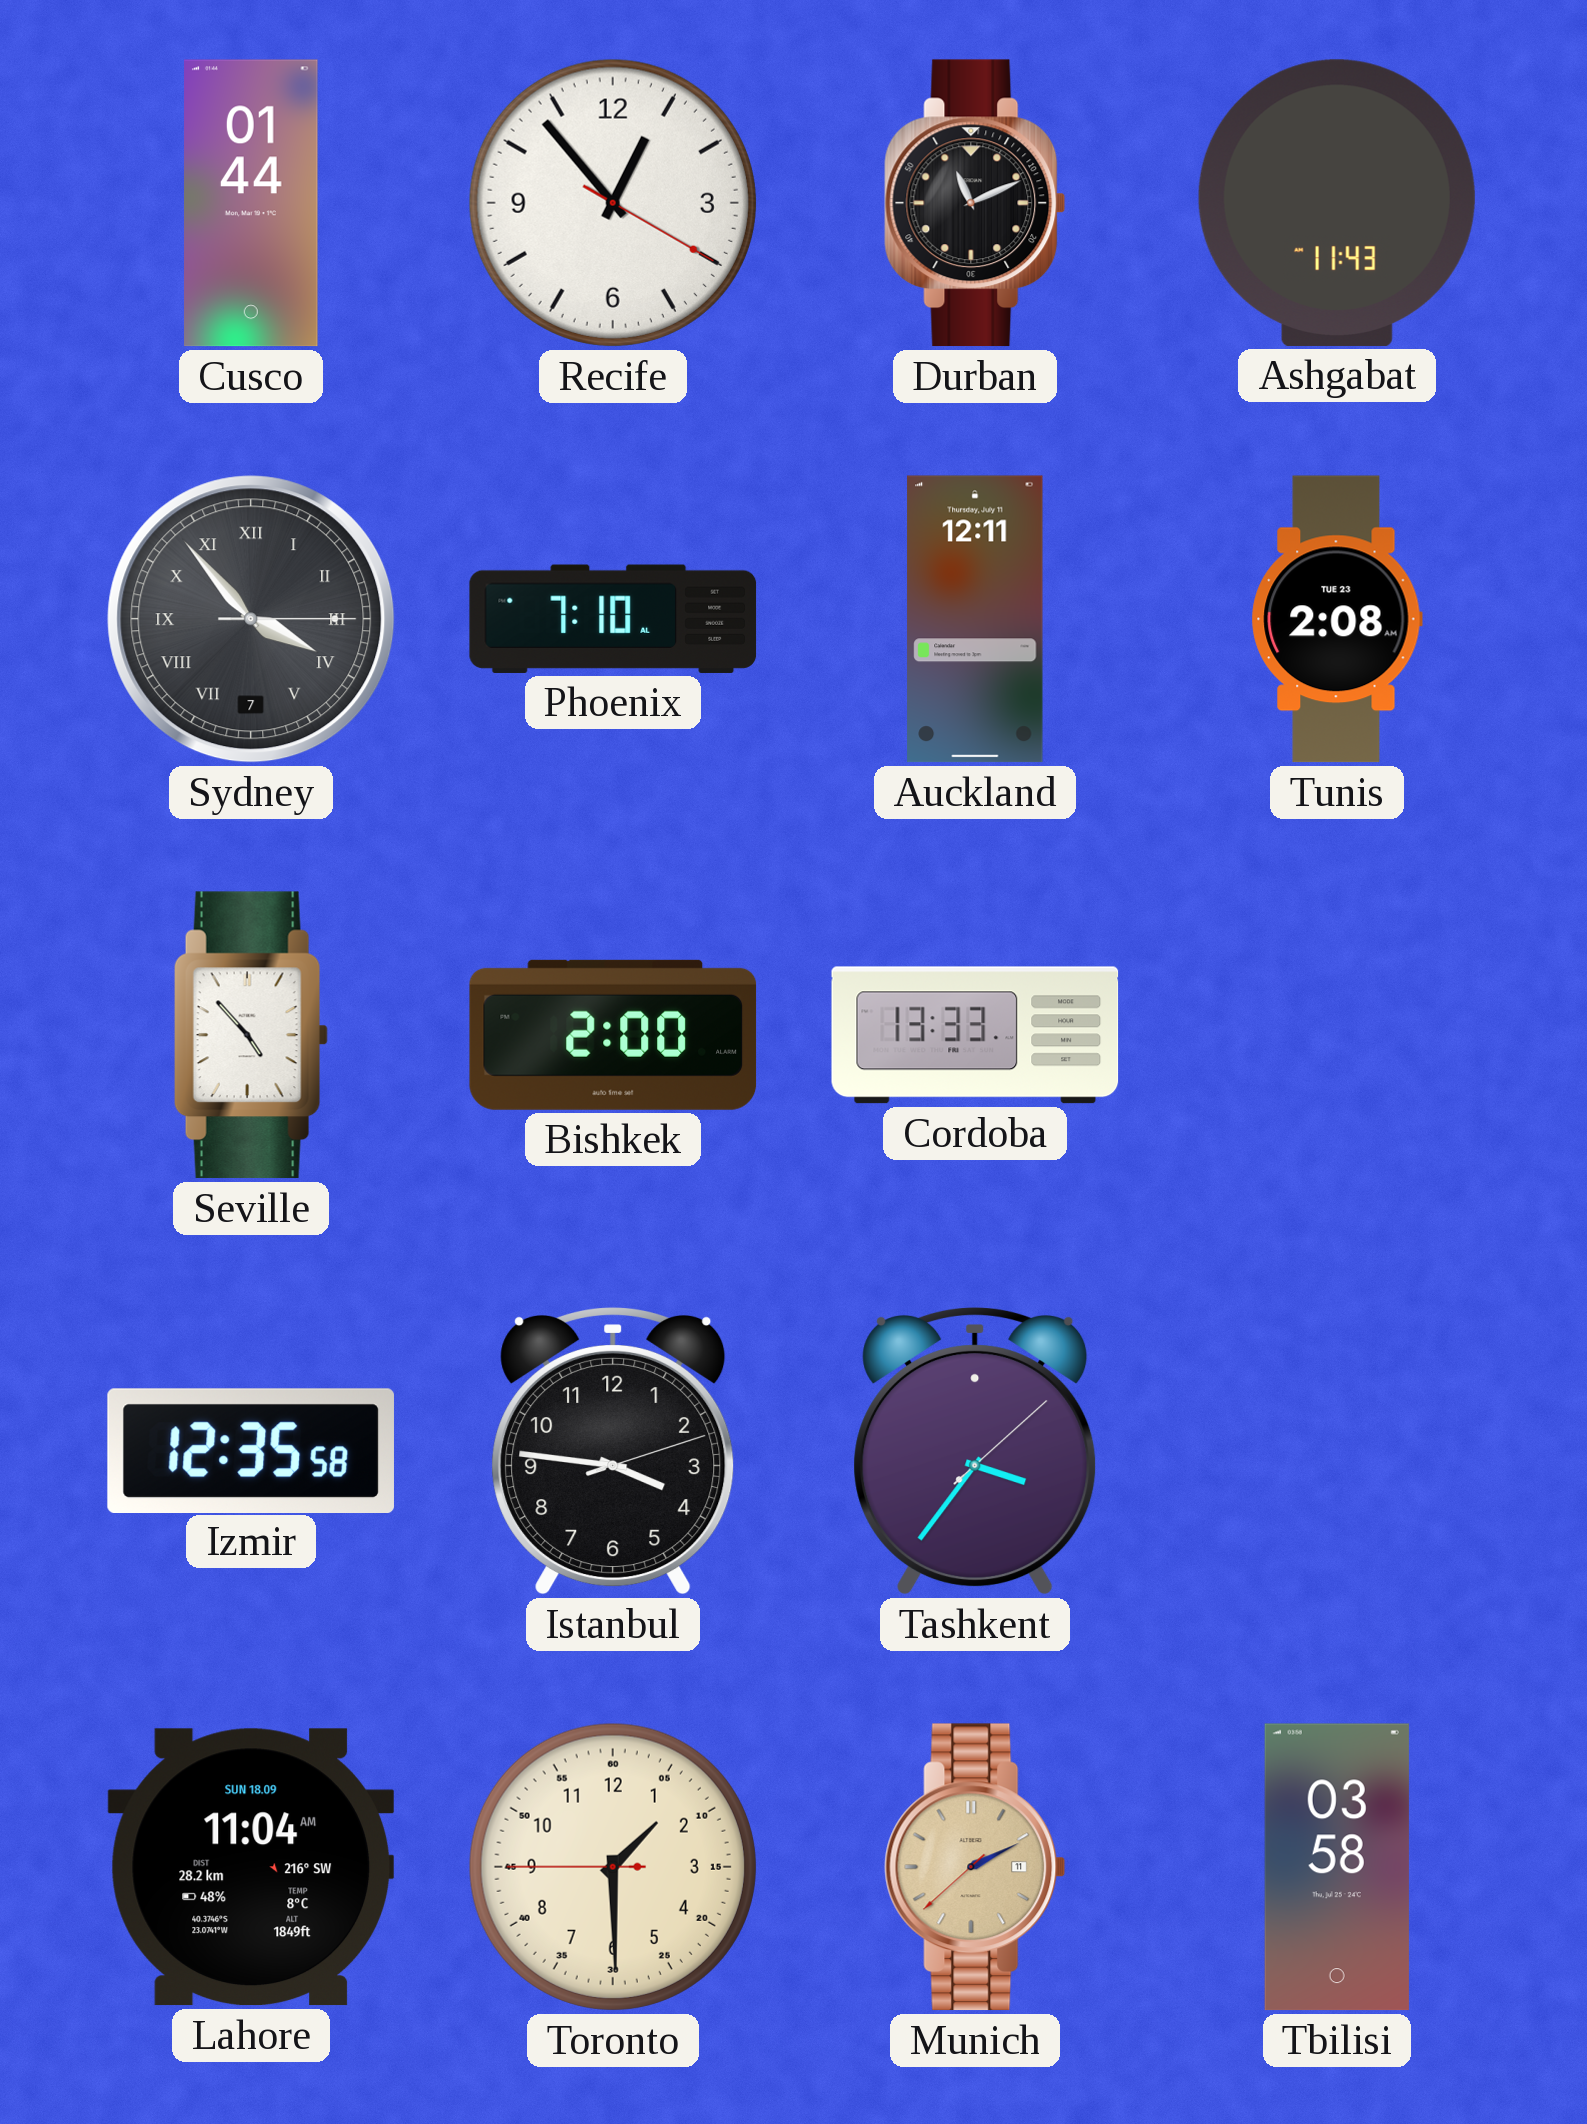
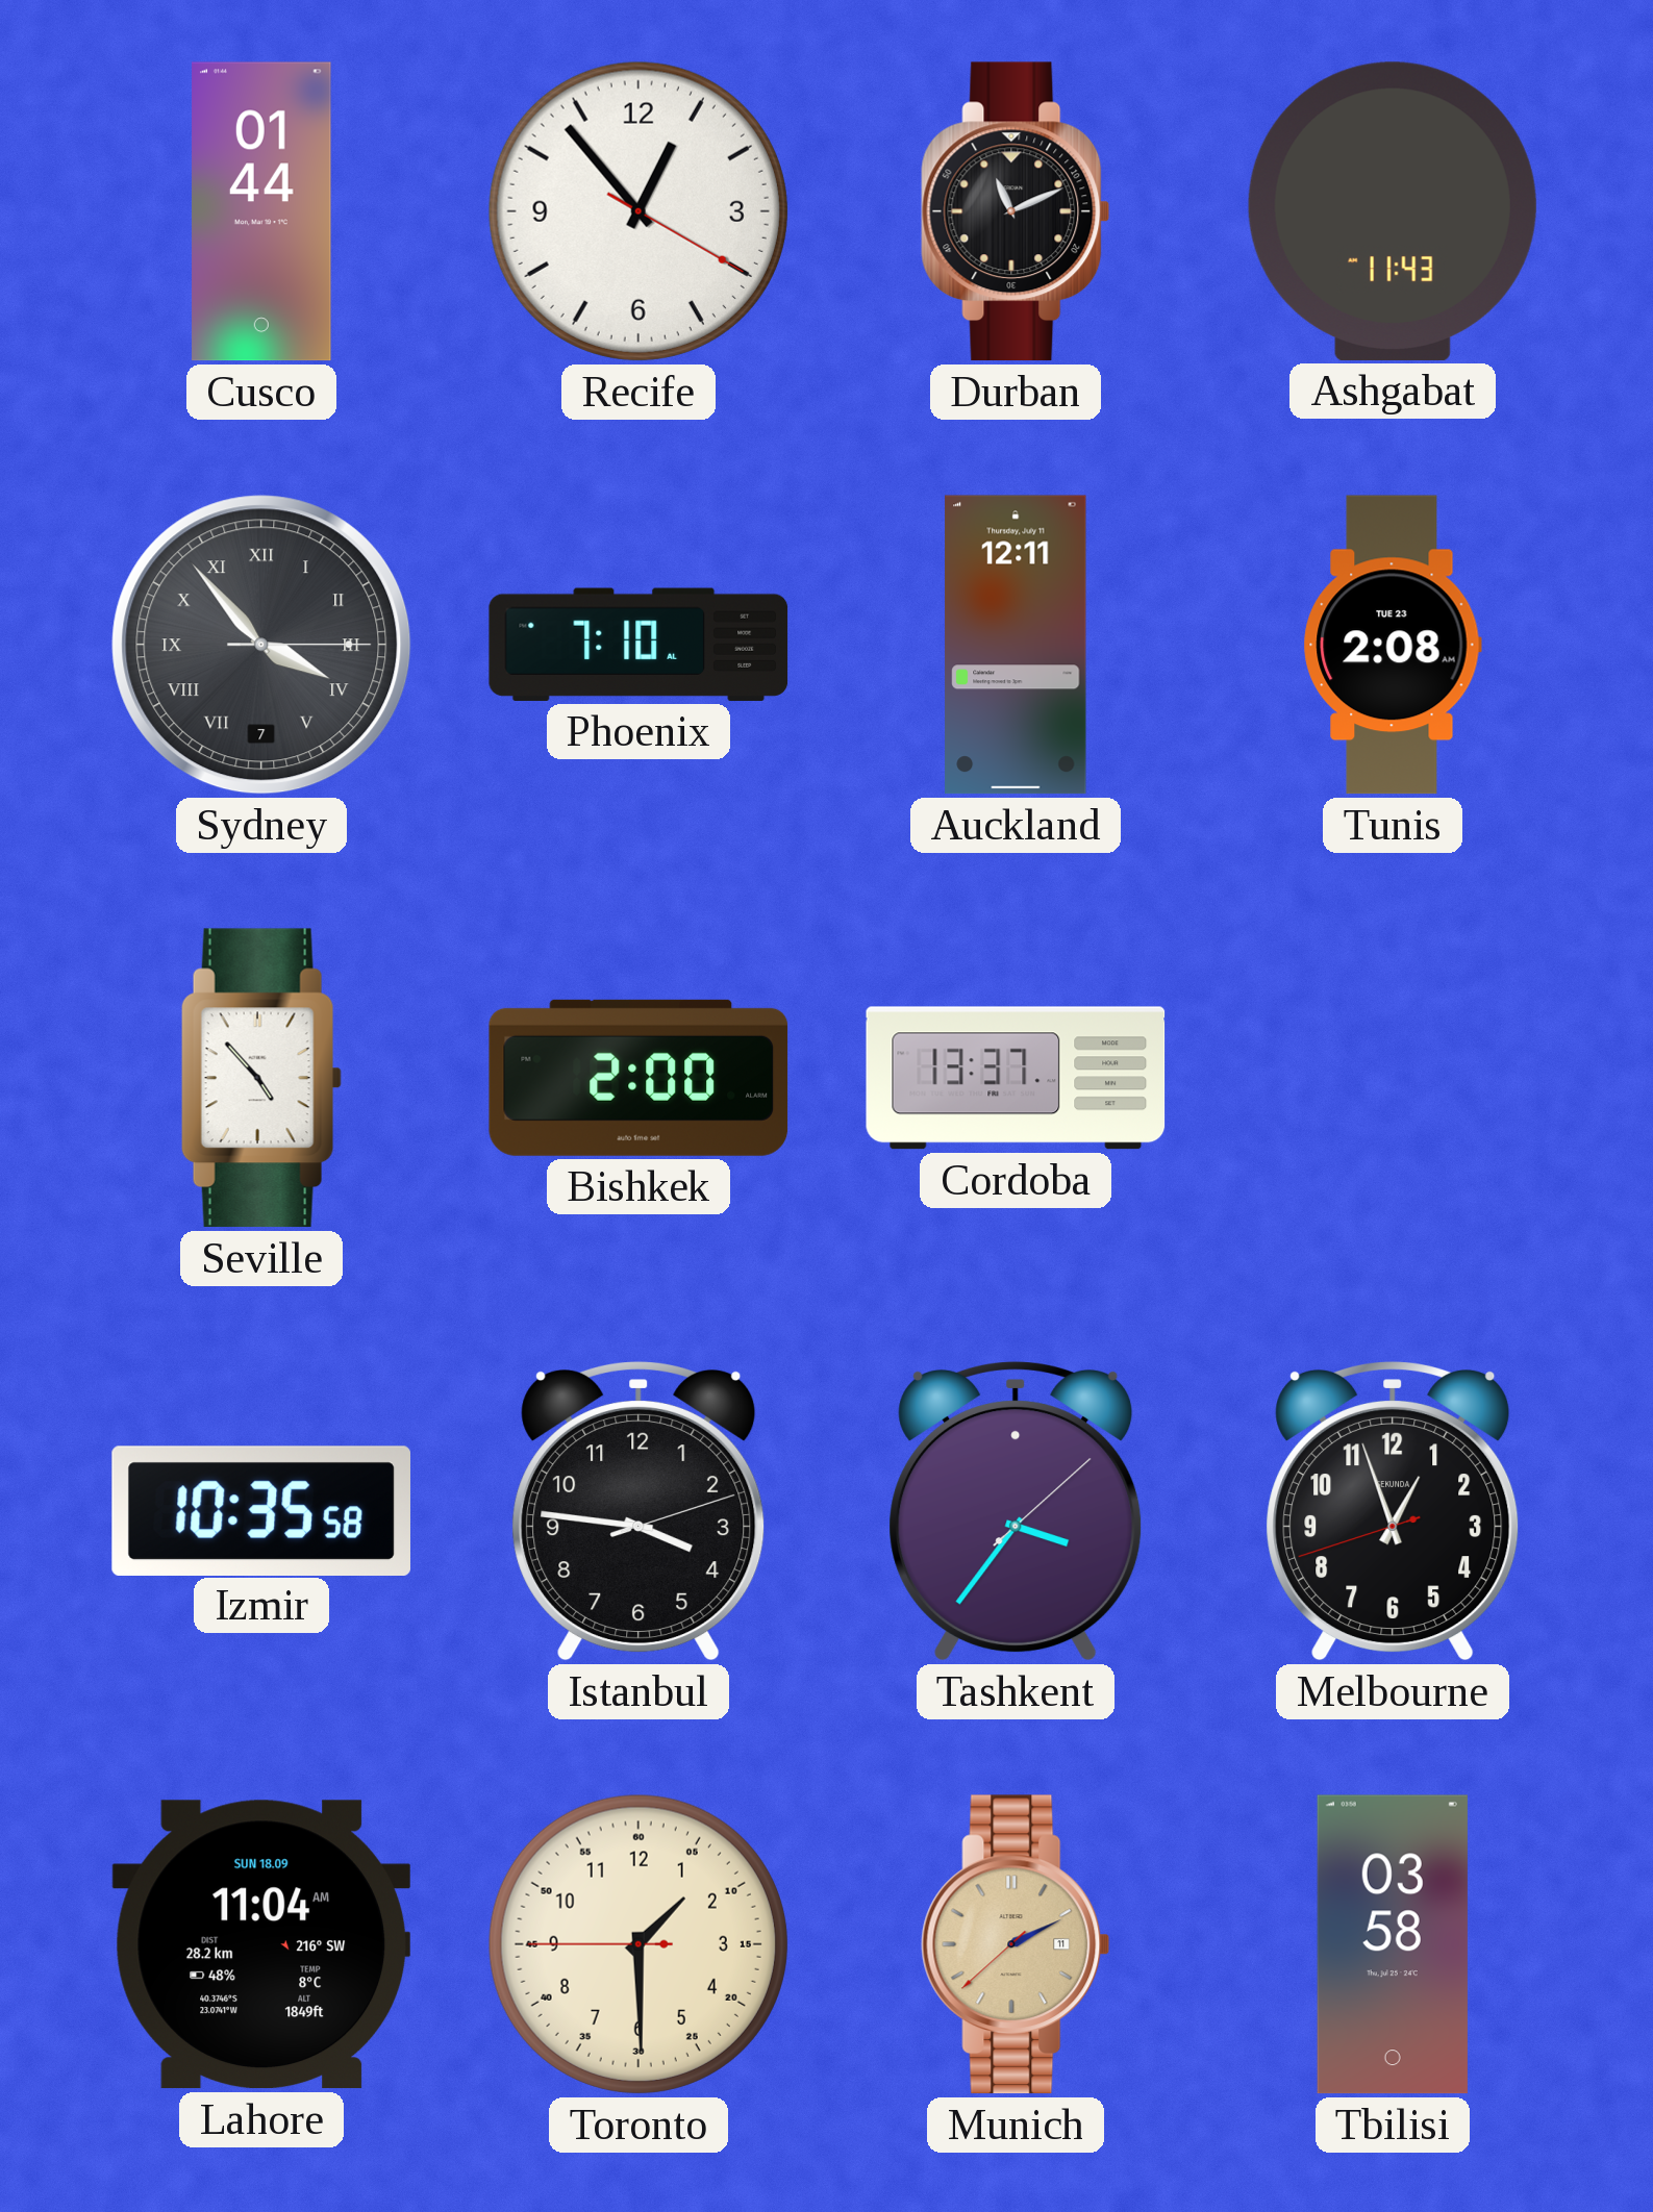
Cordoba: 13:33 -> 13:37
Izmir: 12:35 -> 10:35
Melbourne: none -> 12:56
